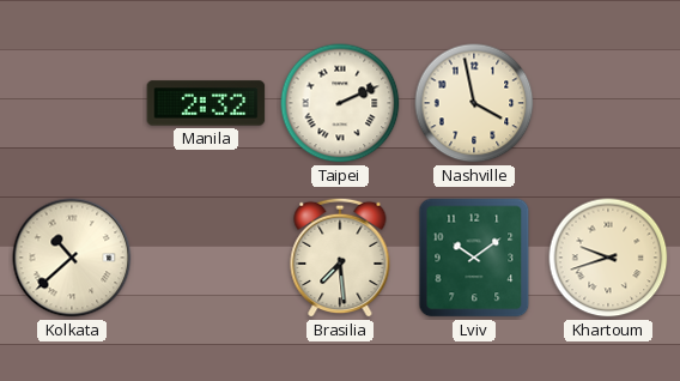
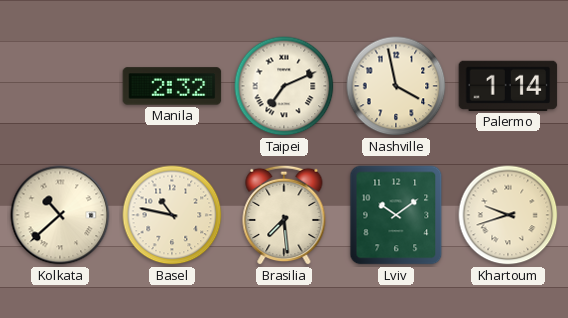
Taipei: 2:11 -> 7:11
Palermo: none -> 1:14
Basel: none -> 10:47
